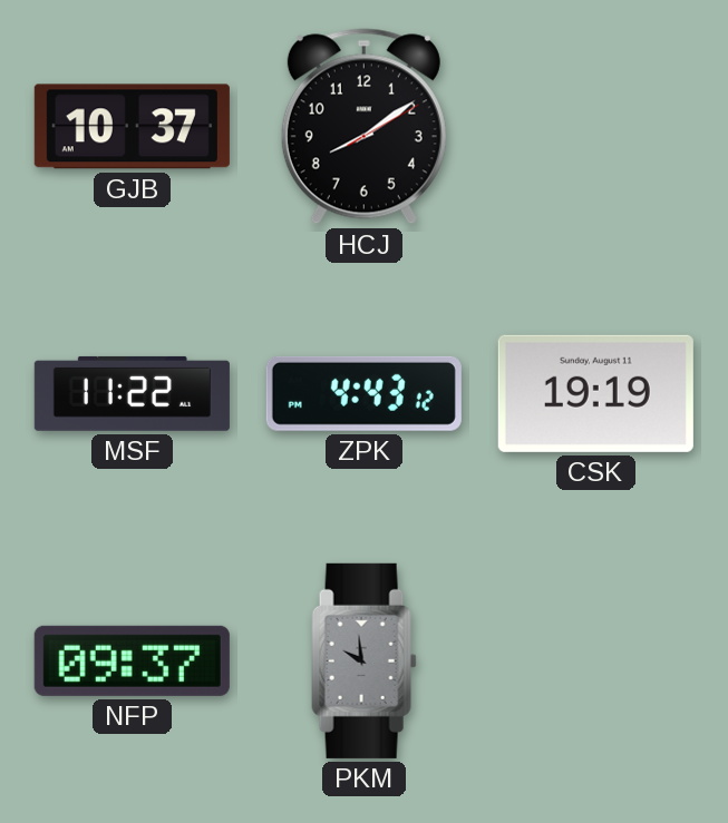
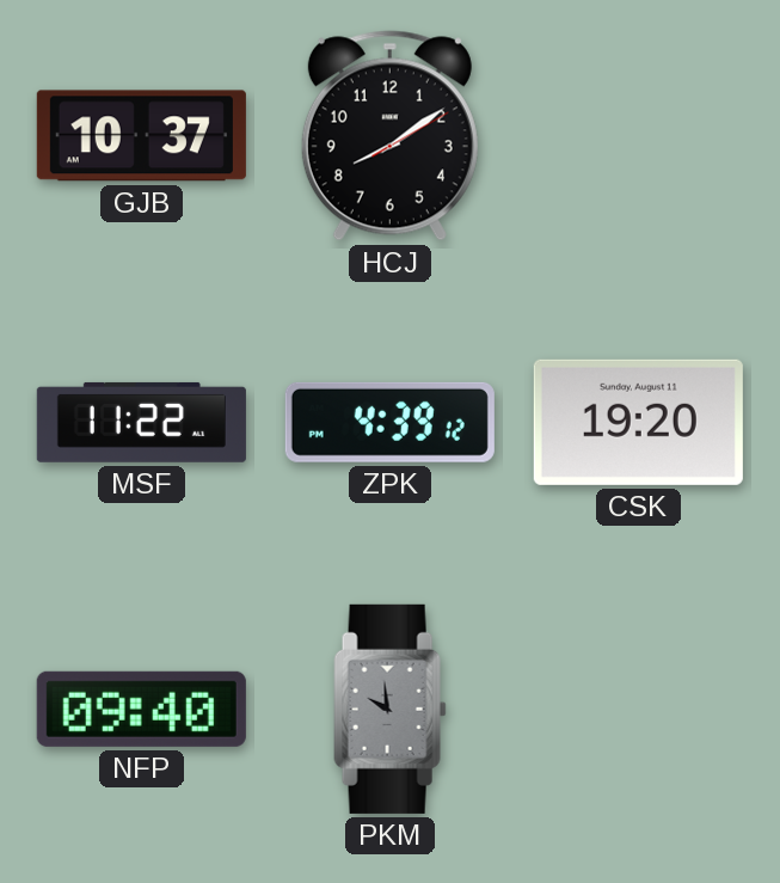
ZPK: 4:43 -> 4:39
CSK: 19:19 -> 19:20
NFP: 09:37 -> 09:40
